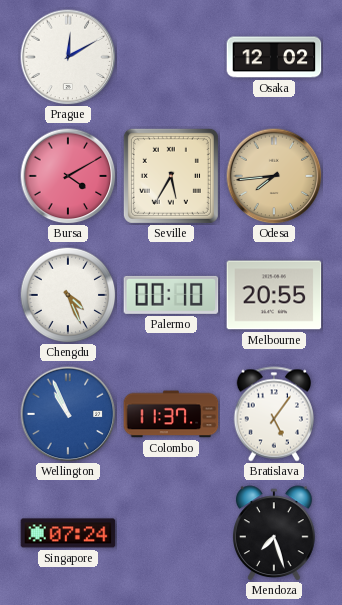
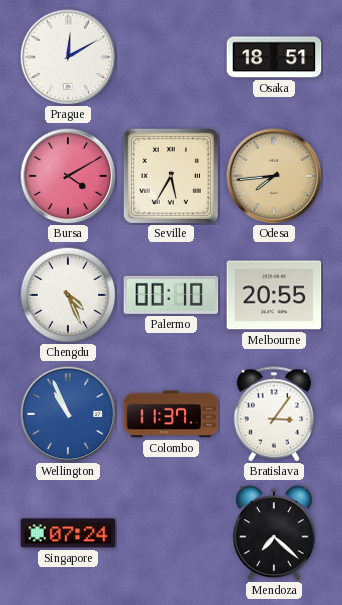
Osaka: 12:02 -> 18:51
Bratislava: 5:06 -> 3:06
Mendoza: 7:27 -> 7:22
